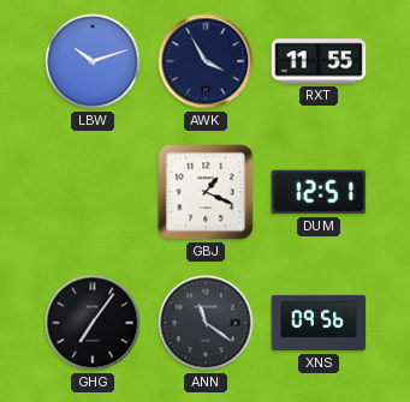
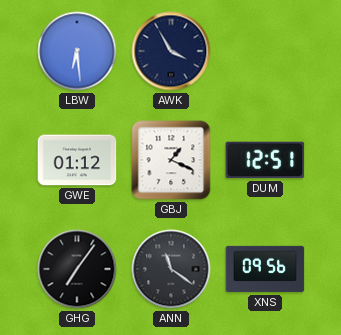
LBW: 10:12 -> 6:29
RXT: 11:55 -> none
GWE: none -> 01:12
